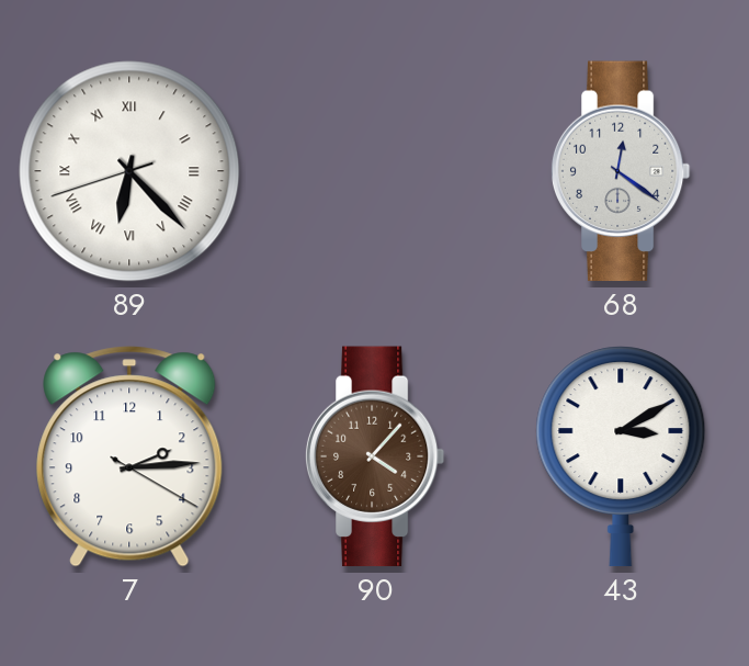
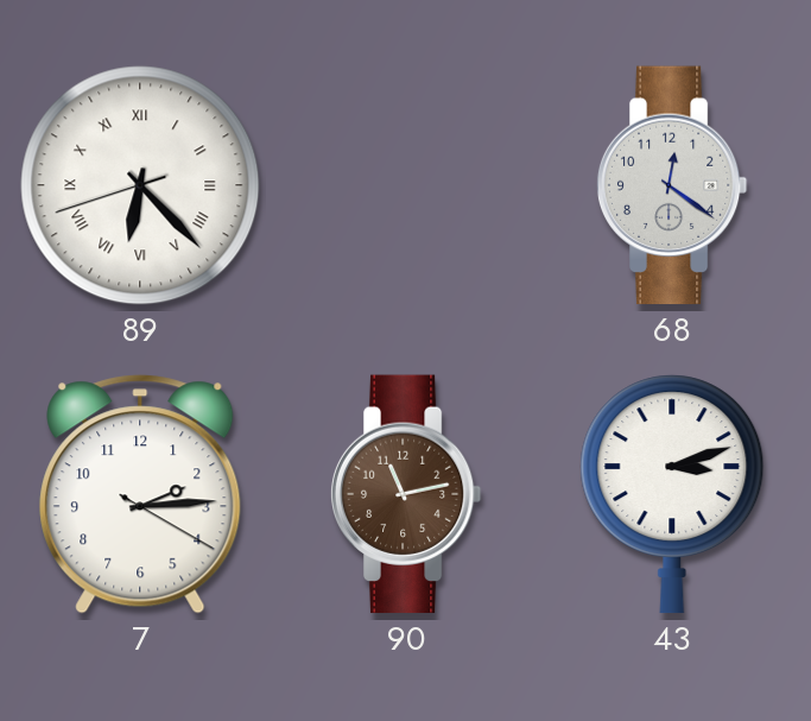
90: 4:07 -> 11:13
43: 3:10 -> 3:12
